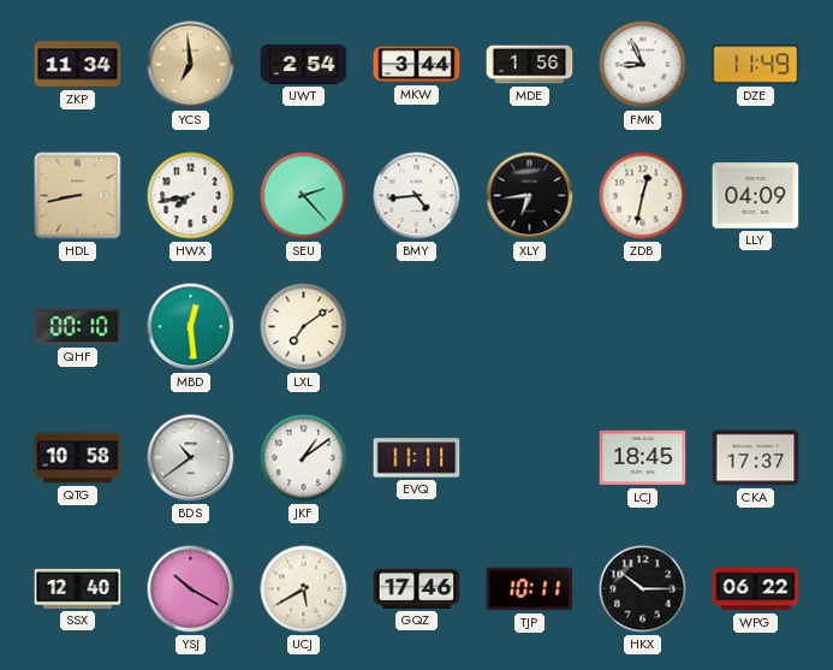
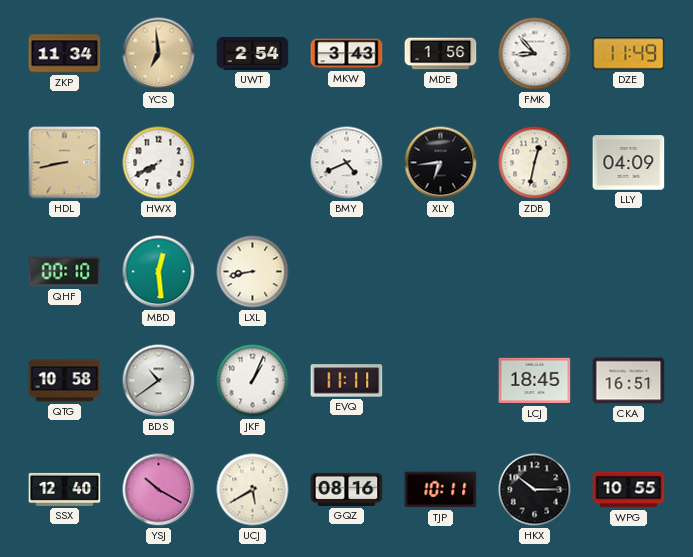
MKW: 3:44 -> 3:43
FMK: 8:56 -> 8:53
HWX: 7:43 -> 7:40
SEU: 2:23 -> none
BMY: 4:44 -> 4:41
LXL: 7:09 -> 8:43
JKF: 1:09 -> 1:04
CKA: 17:37 -> 16:51
GQZ: 17:46 -> 08:16
WPG: 06:22 -> 10:55
